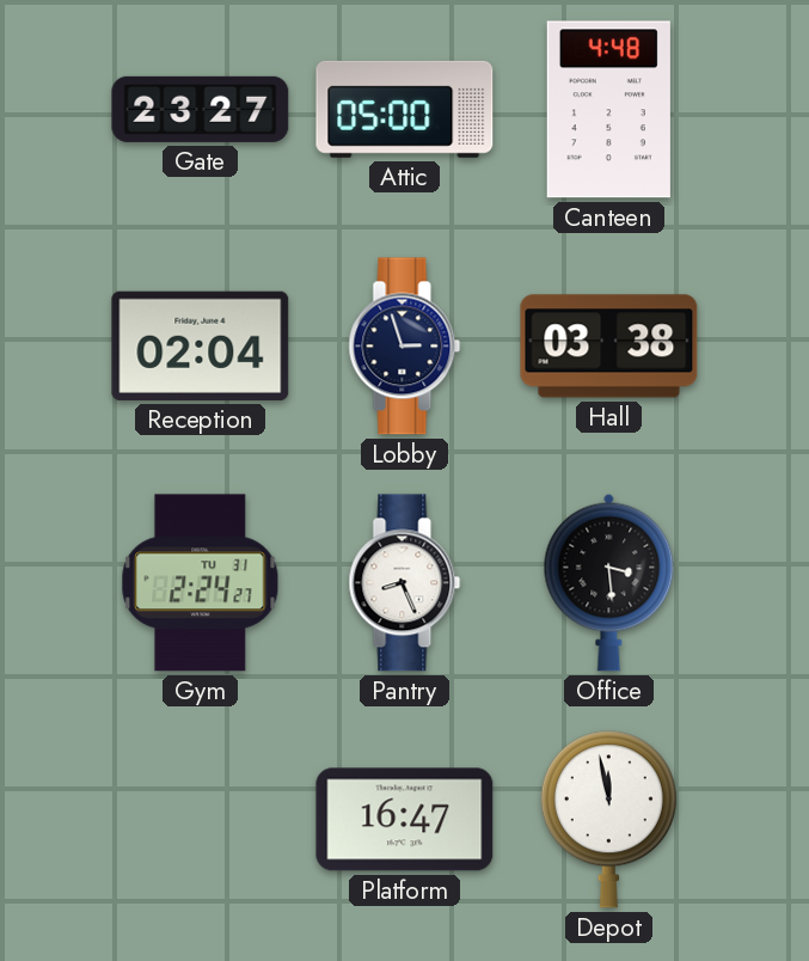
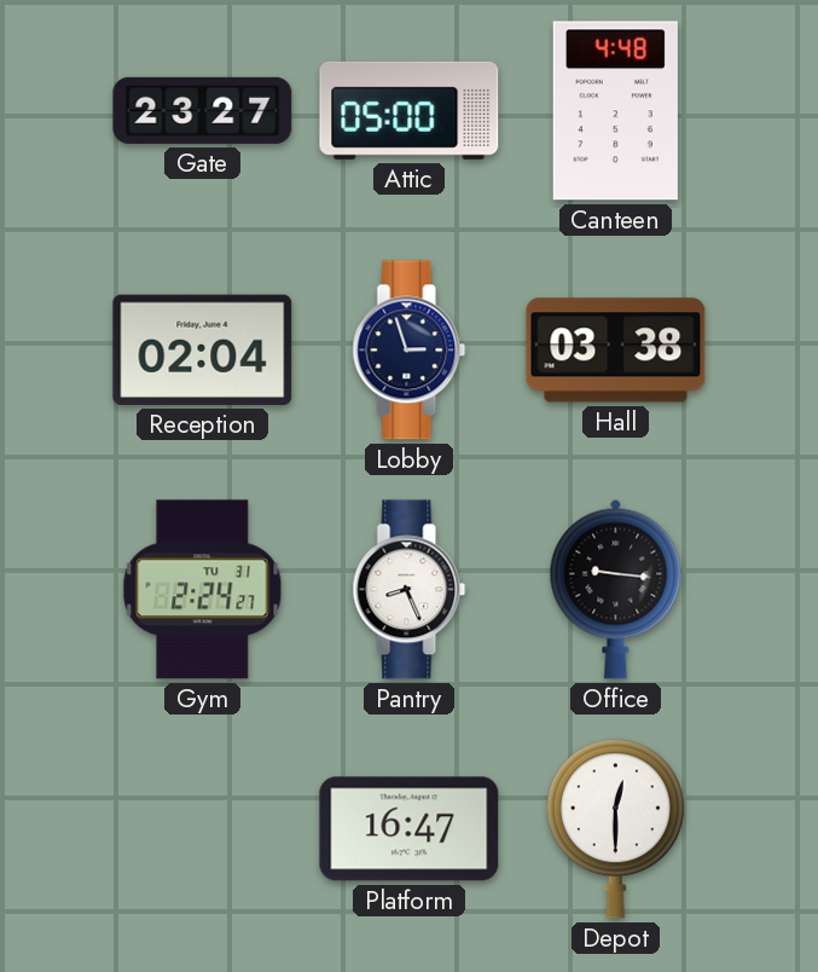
Office: 3:29 -> 9:16
Depot: 11:58 -> 12:30
